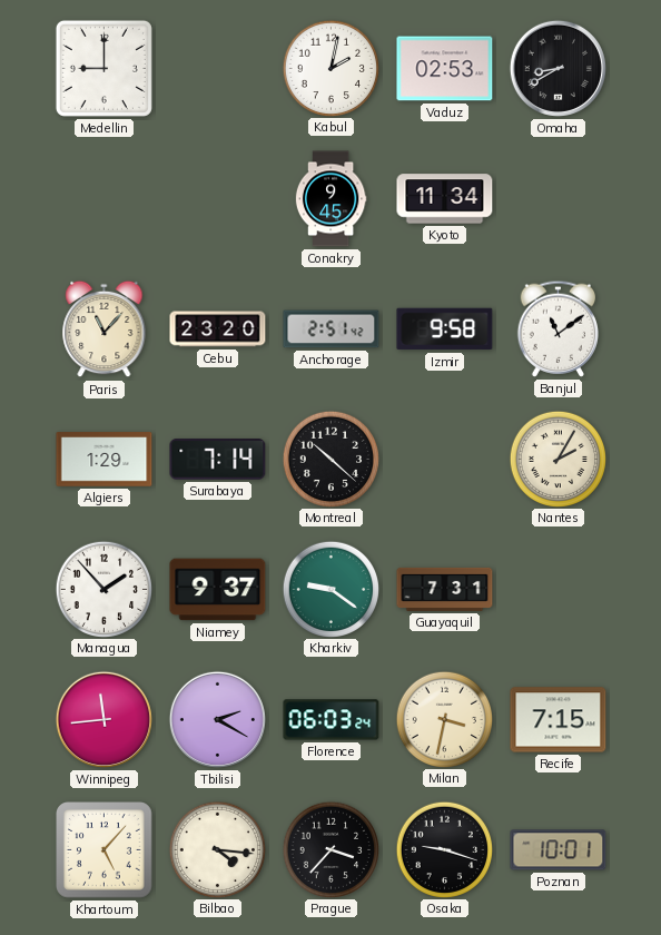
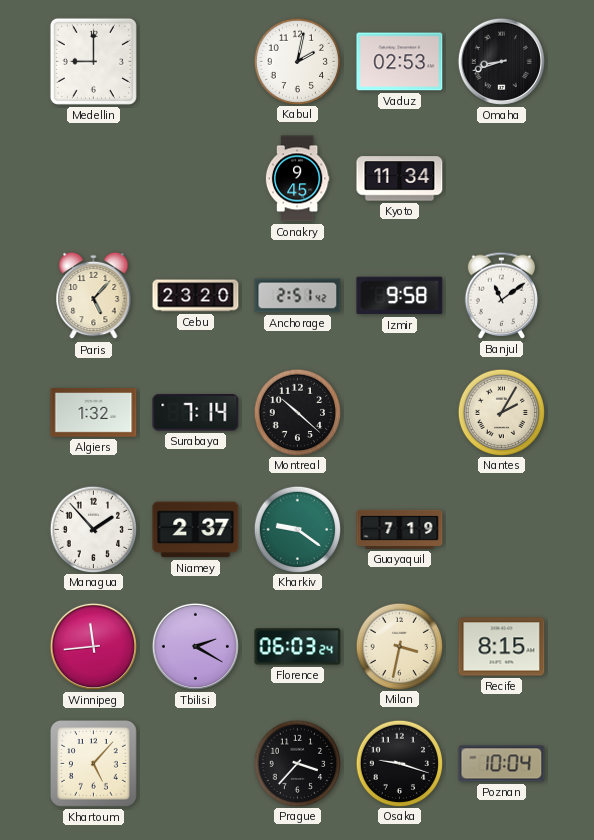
Omaha: 8:40 -> 8:42
Paris: 11:07 -> 5:07
Algiers: 1:29 -> 1:32
Niamey: 9:37 -> 2:37
Guayaquil: 7:31 -> 7:19
Recife: 7:15 -> 8:15
Bilbao: 4:16 -> none
Poznan: 10:01 -> 10:04
